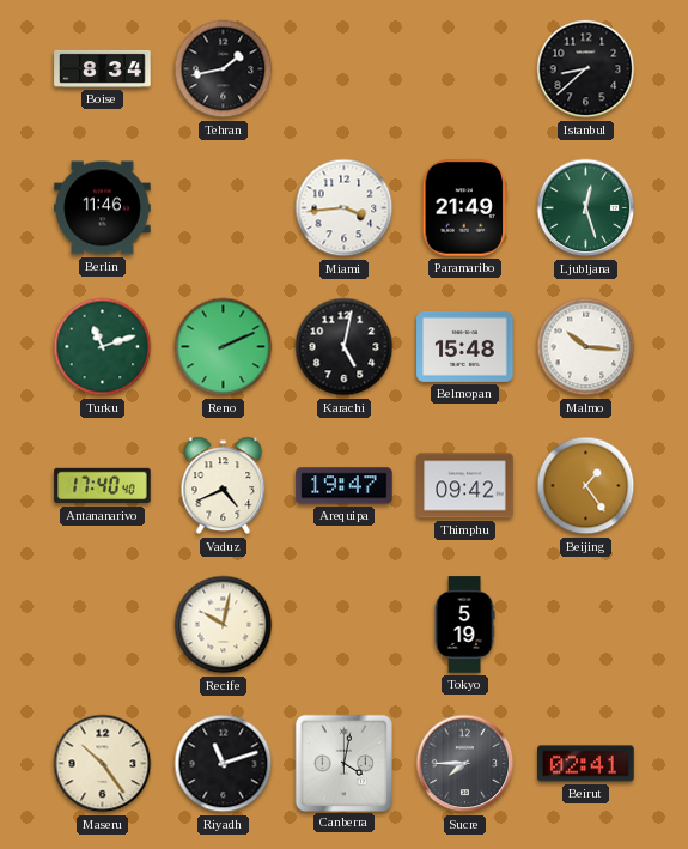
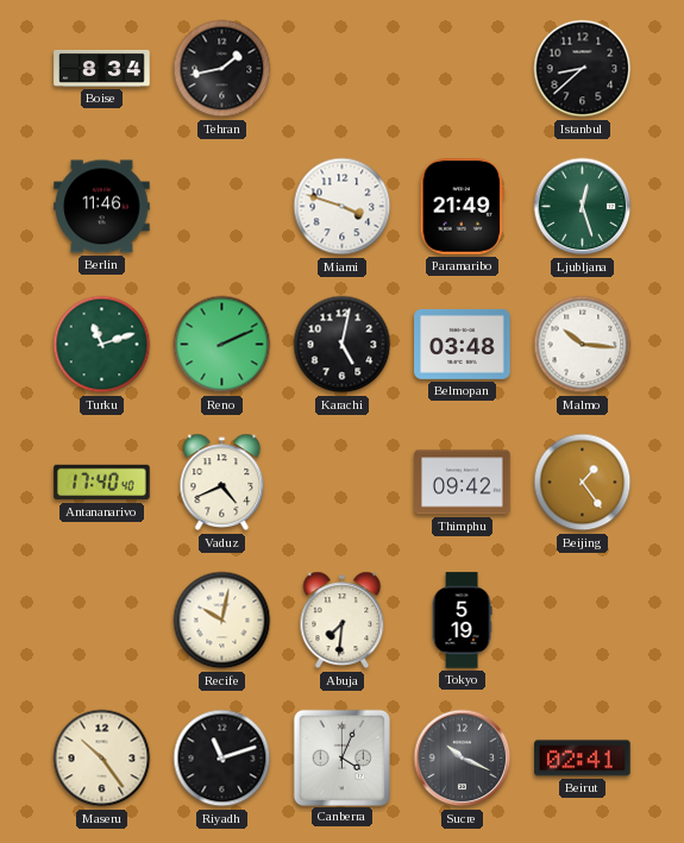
Miami: 3:44 -> 3:48
Belmopan: 15:48 -> 03:48
Arequipa: 19:47 -> none
Abuja: none -> 7:31
Canberra: 4:02 -> 4:04
Sucre: 7:45 -> 10:19
